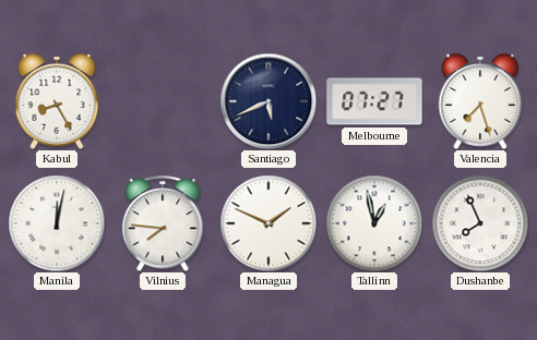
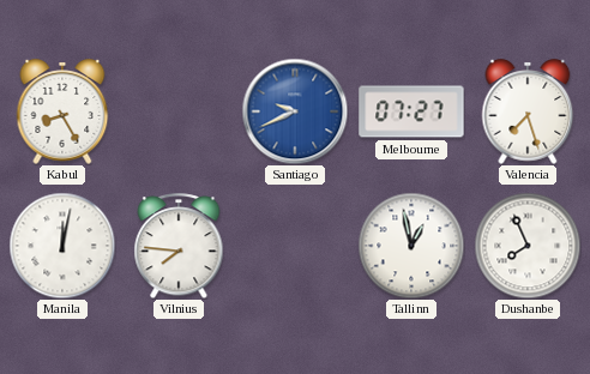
Santiago: 5:41 -> 9:41
Santiago dial: navy -> blue
Managua: 1:49 -> none
